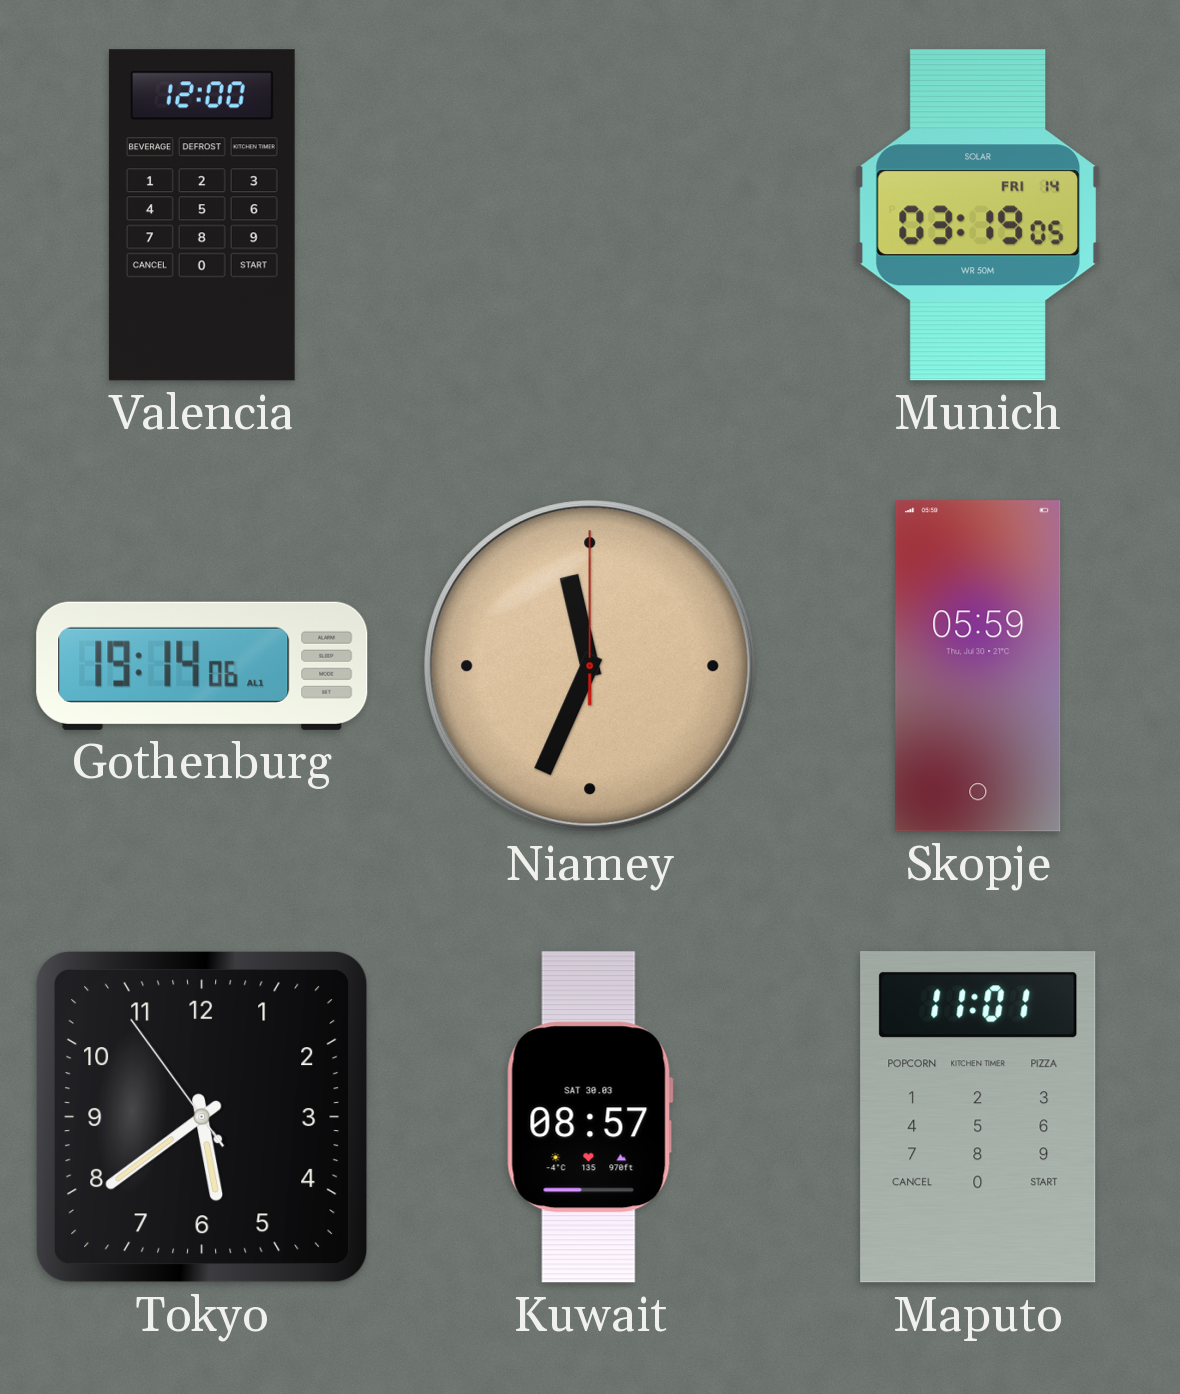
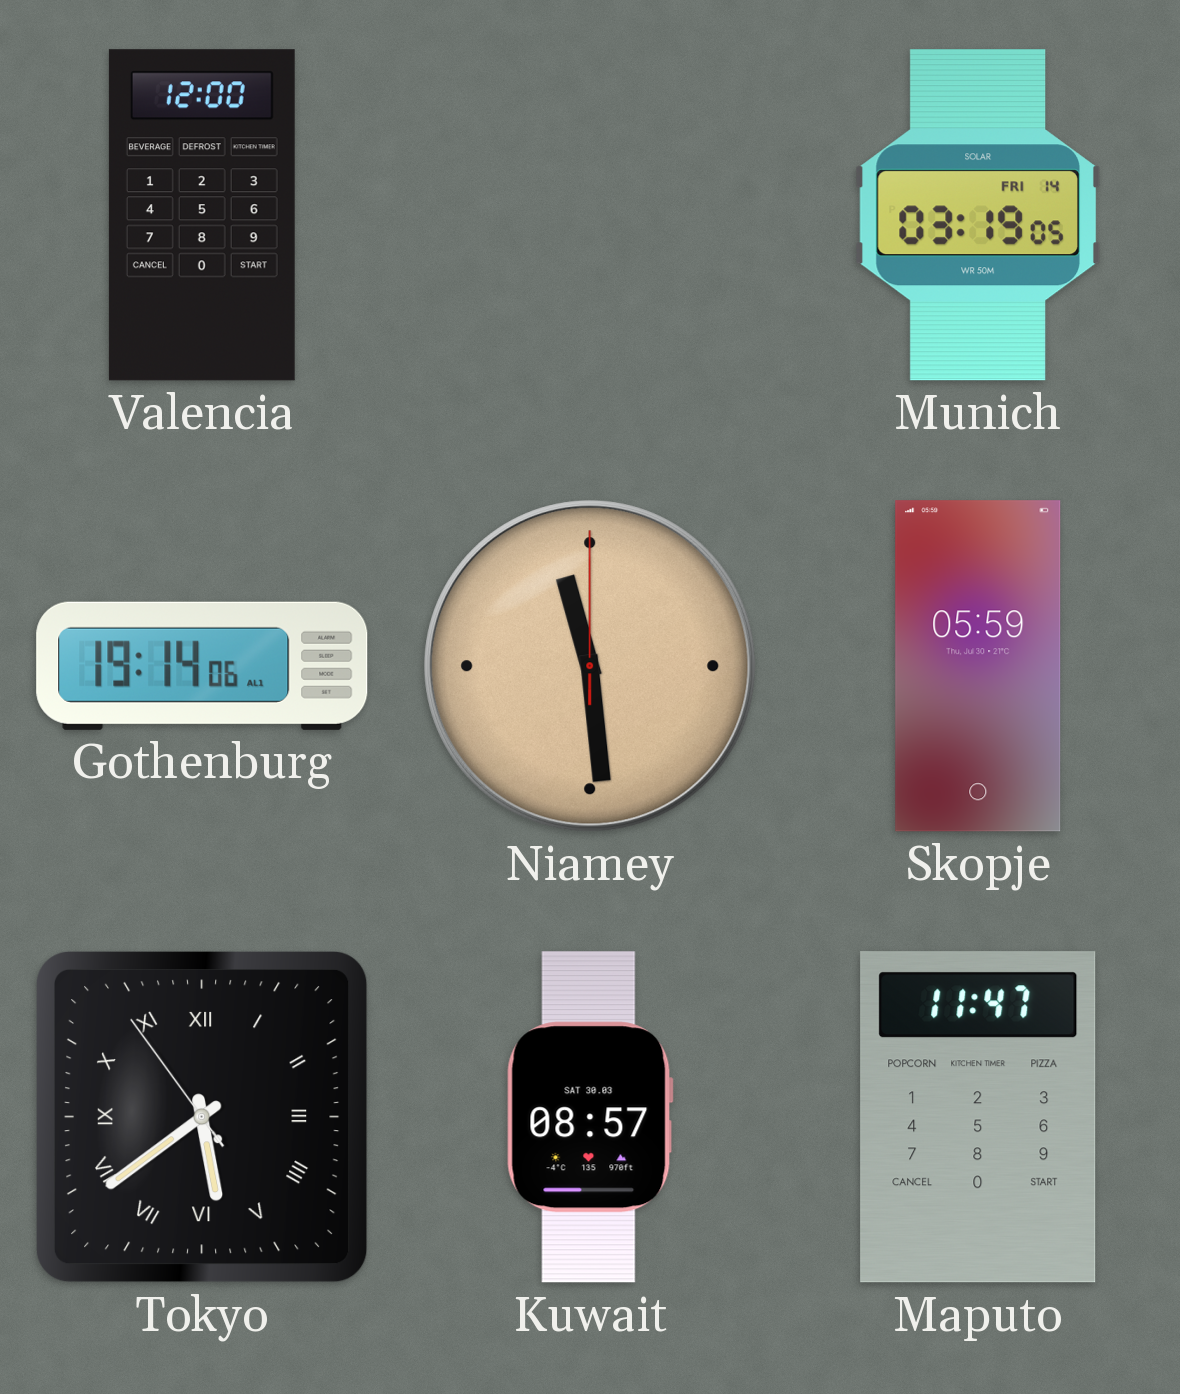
Niamey: 11:34 -> 11:29
Tokyo numerals: Arabic -> Roman
Maputo: 11:01 -> 11:47
